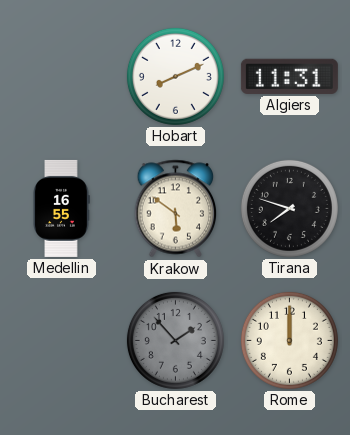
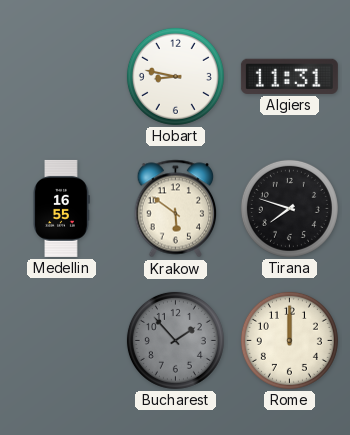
Hobart: 8:11 -> 8:47
